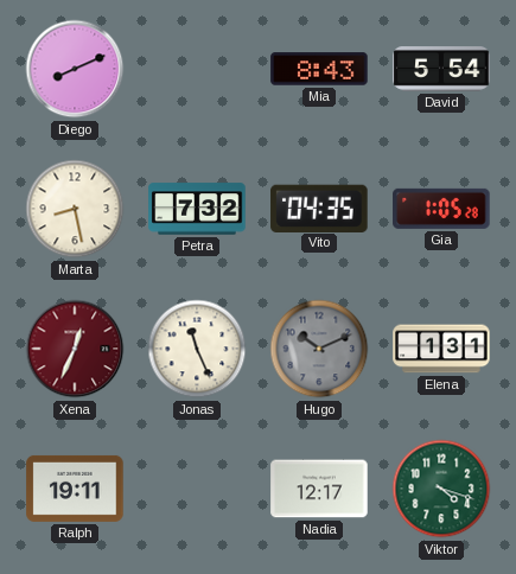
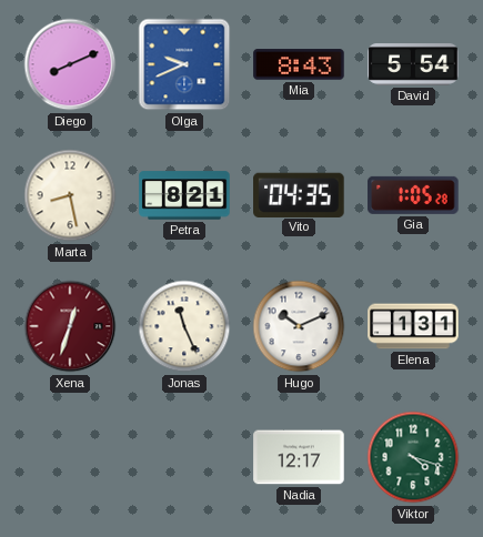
Olga: none -> 9:41
Petra: 7:32 -> 8:21
Xena: 12:34 -> 12:33
Hugo dial: grey -> white
Ralph: 19:11 -> none
